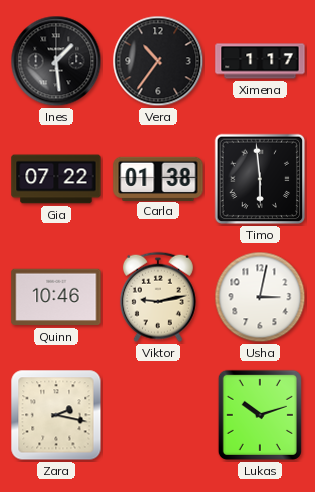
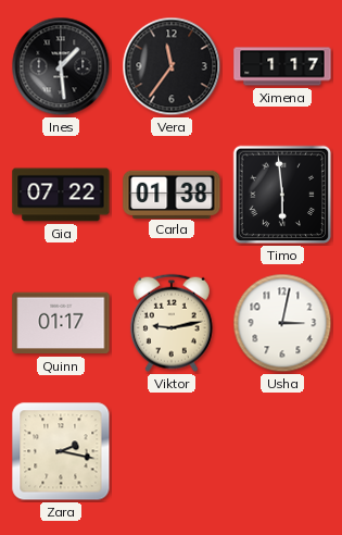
Vera: 10:36 -> 11:36
Quinn: 10:46 -> 01:17
Lukas: 10:12 -> none
